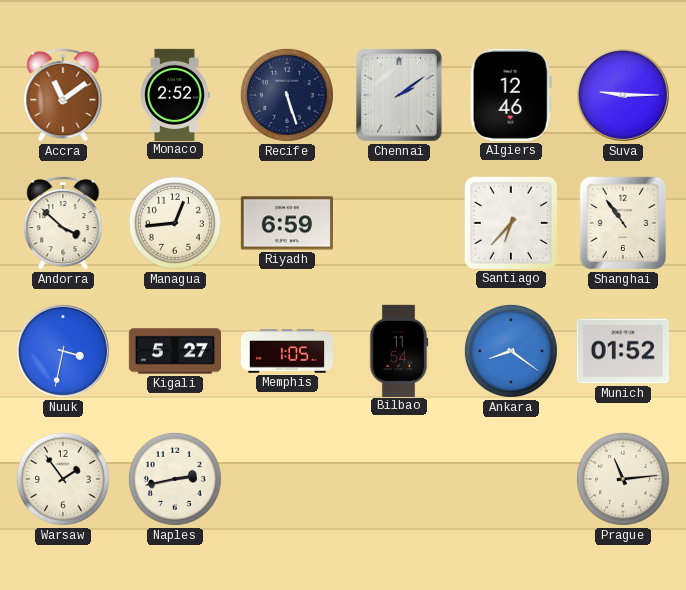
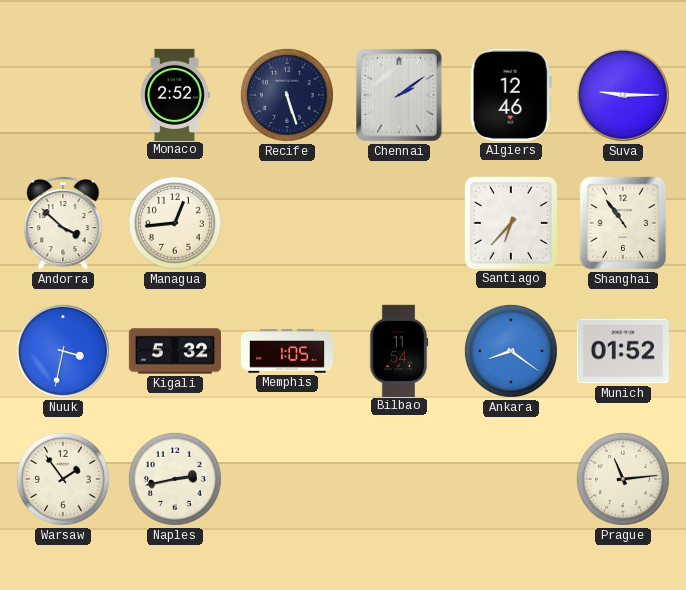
Accra: 11:09 -> none
Riyadh: 6:59 -> none
Kigali: 5:27 -> 5:32
